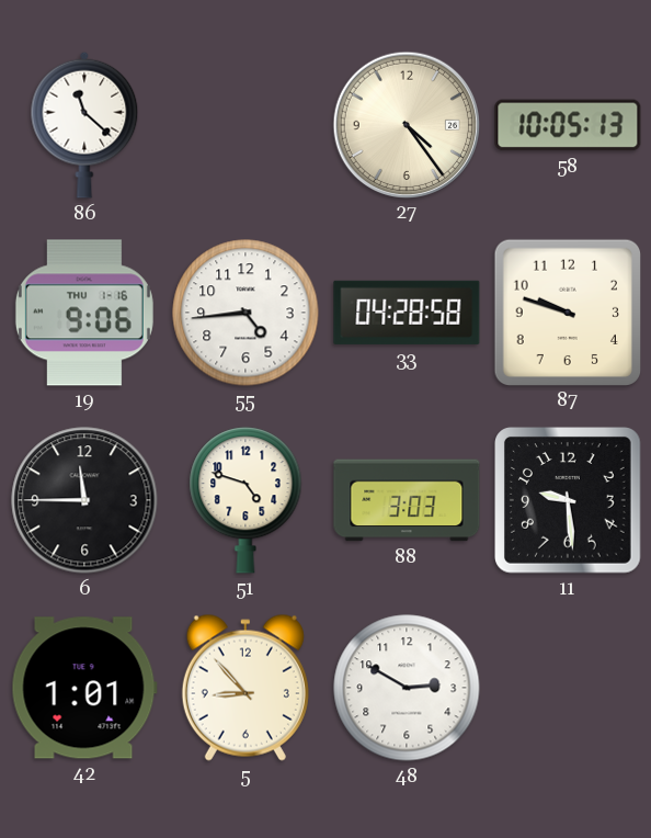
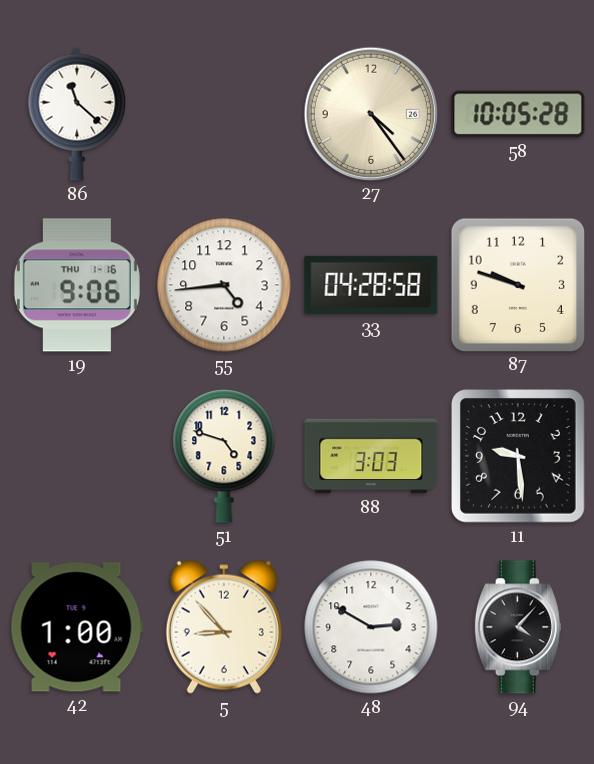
58: 10:05:13 -> 10:05:28
6: 11:45 -> none
42: 1:01 -> 1:00
94: none -> 4:07
